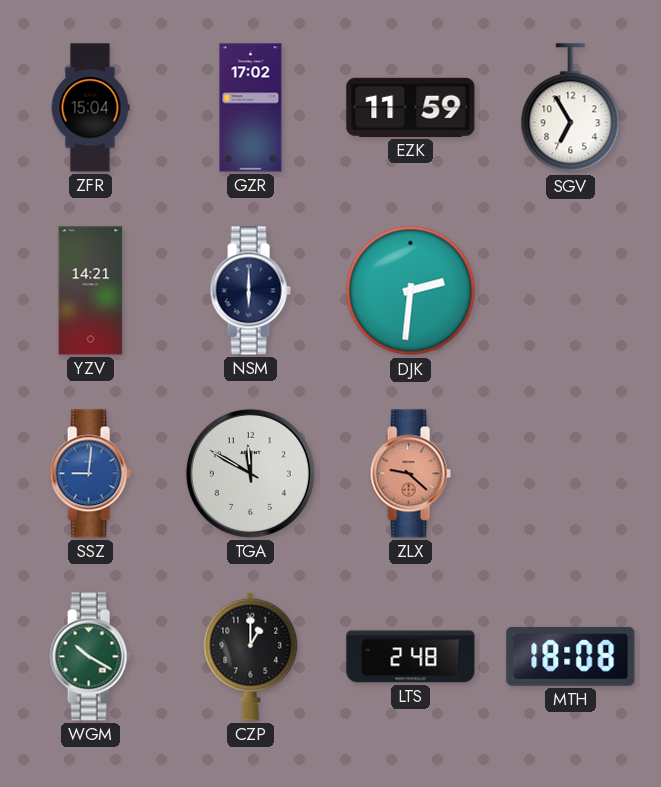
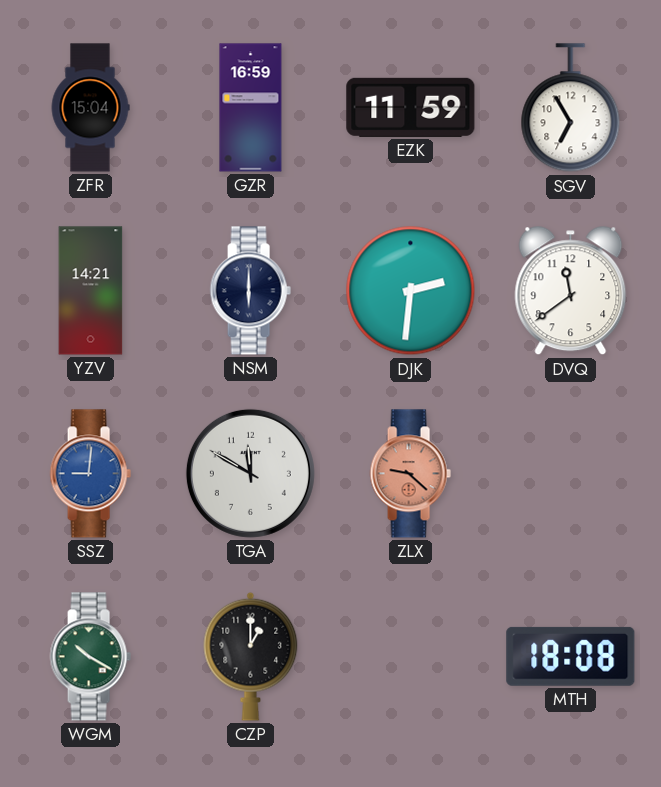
GZR: 17:02 -> 16:59
DVQ: none -> 11:39
LTS: 2:48 -> none
